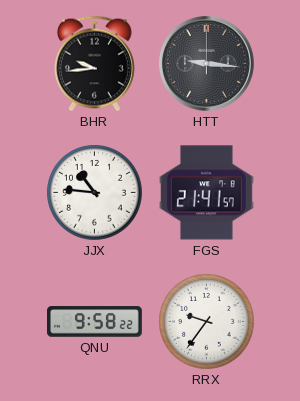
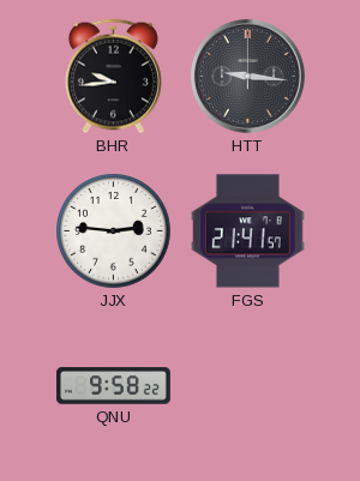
JJX: 10:46 -> 2:46
RRX: 9:36 -> none
